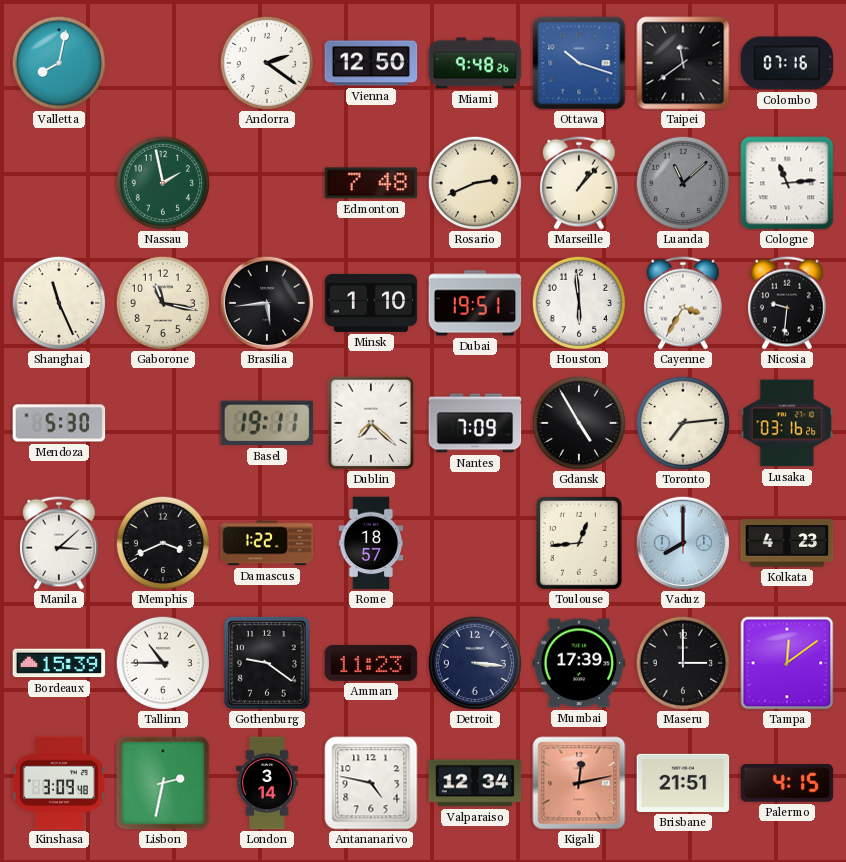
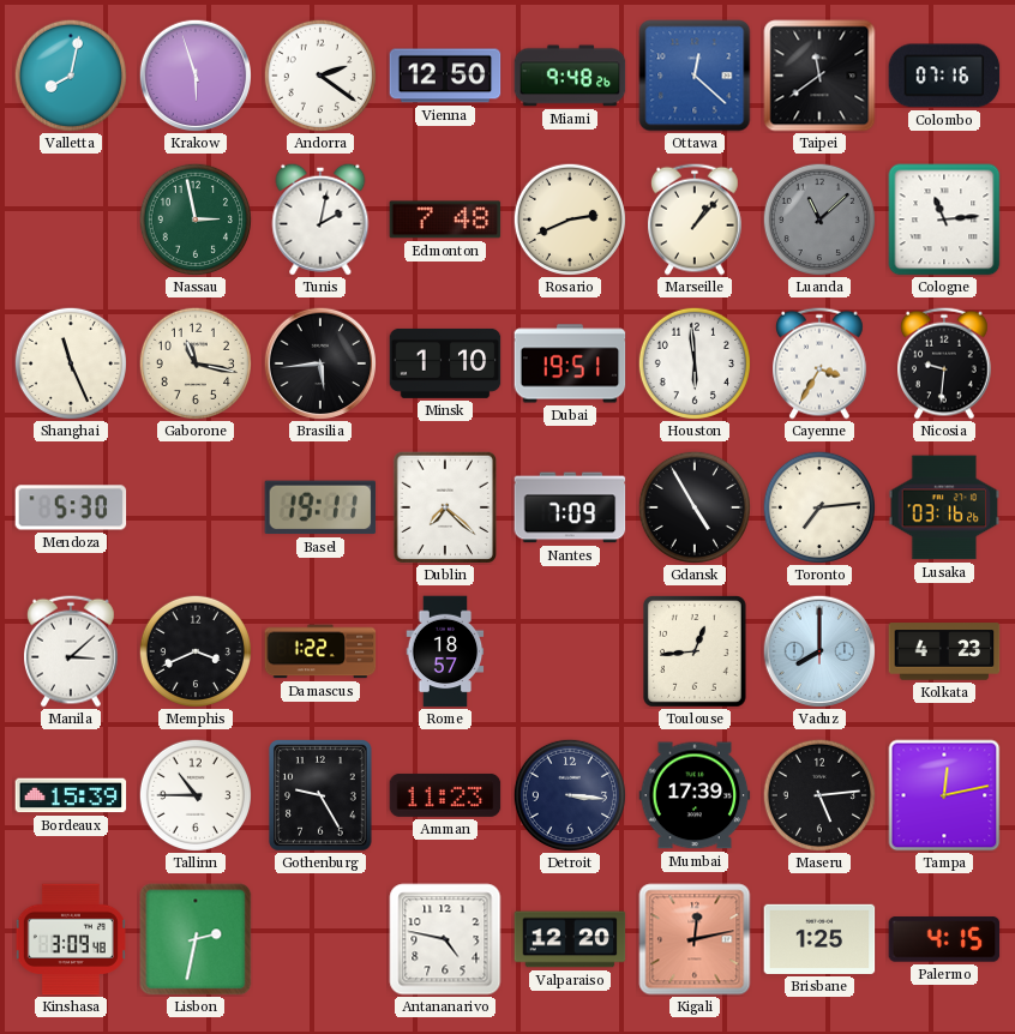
Krakow: none -> 5:57
Ottawa: 10:18 -> 12:22
Nassau: 1:58 -> 2:58
Tunis: none -> 2:02
Gothenburg: 9:21 -> 9:25
Maseru: 3:00 -> 5:14
Tampa: 12:09 -> 12:13
London: 3:14 -> none
Valparaiso: 12:34 -> 12:20
Brisbane: 21:51 -> 1:25
